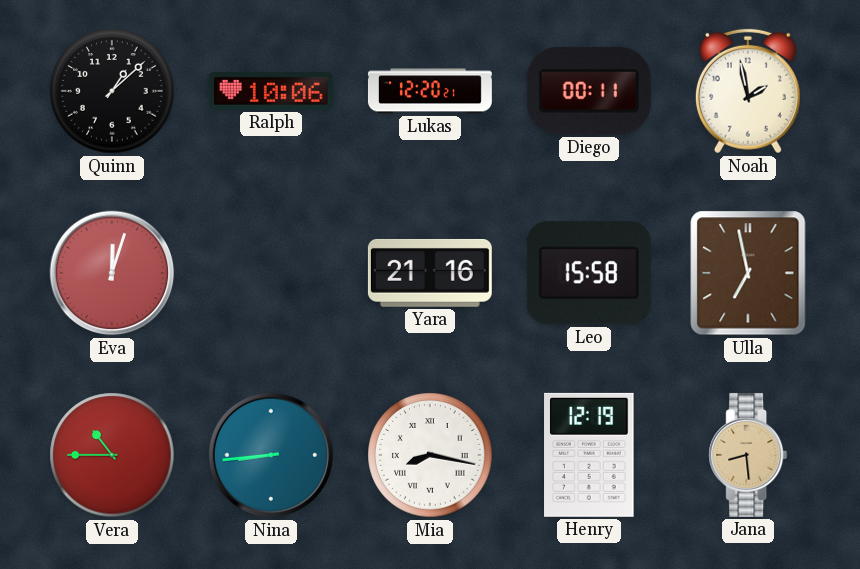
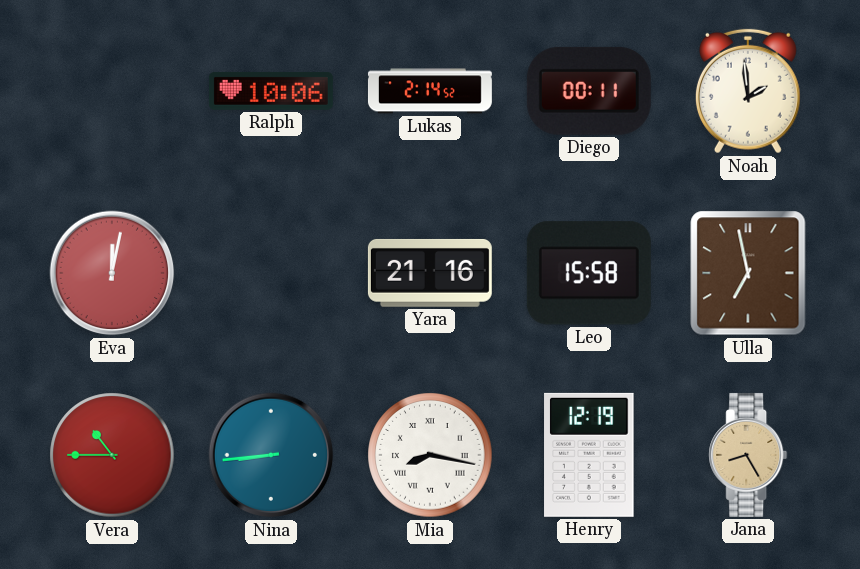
Quinn: 1:08 -> none
Lukas: 12:20 -> 2:14
Noah: 1:58 -> 1:59
Eva: 12:03 -> 12:02
Jana: 8:29 -> 8:25
